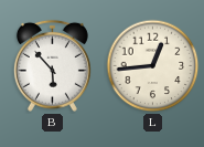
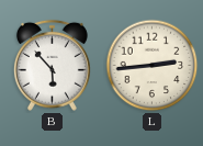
L: 12:44 -> 2:44
